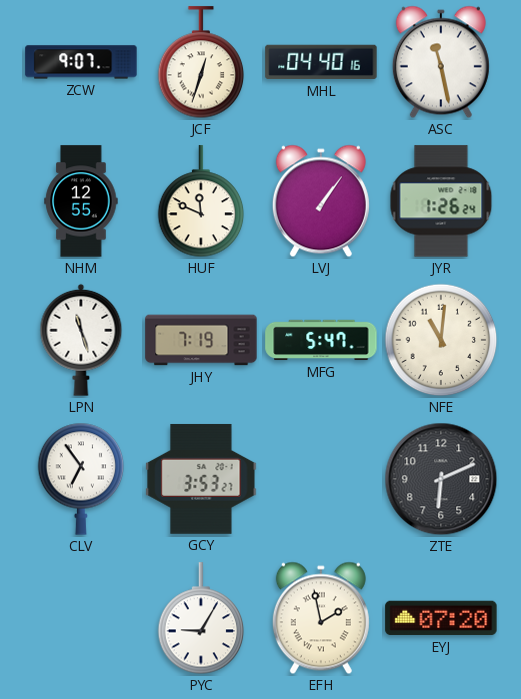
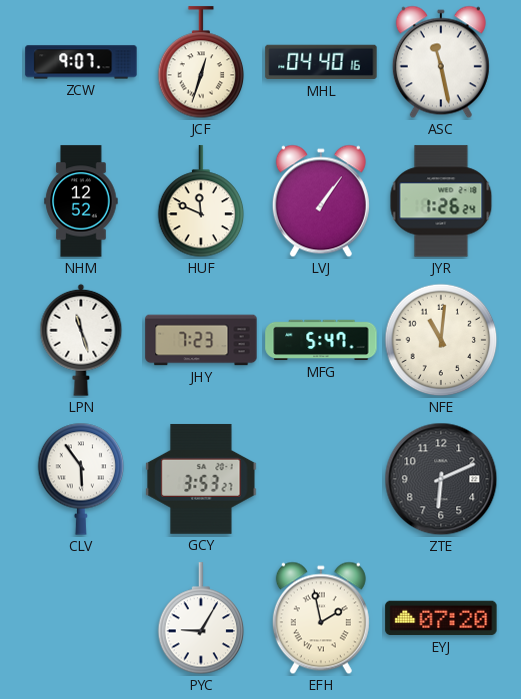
NHM: 12:55 -> 12:52
JHY: 7:19 -> 7:23
CLV: 6:54 -> 5:54
